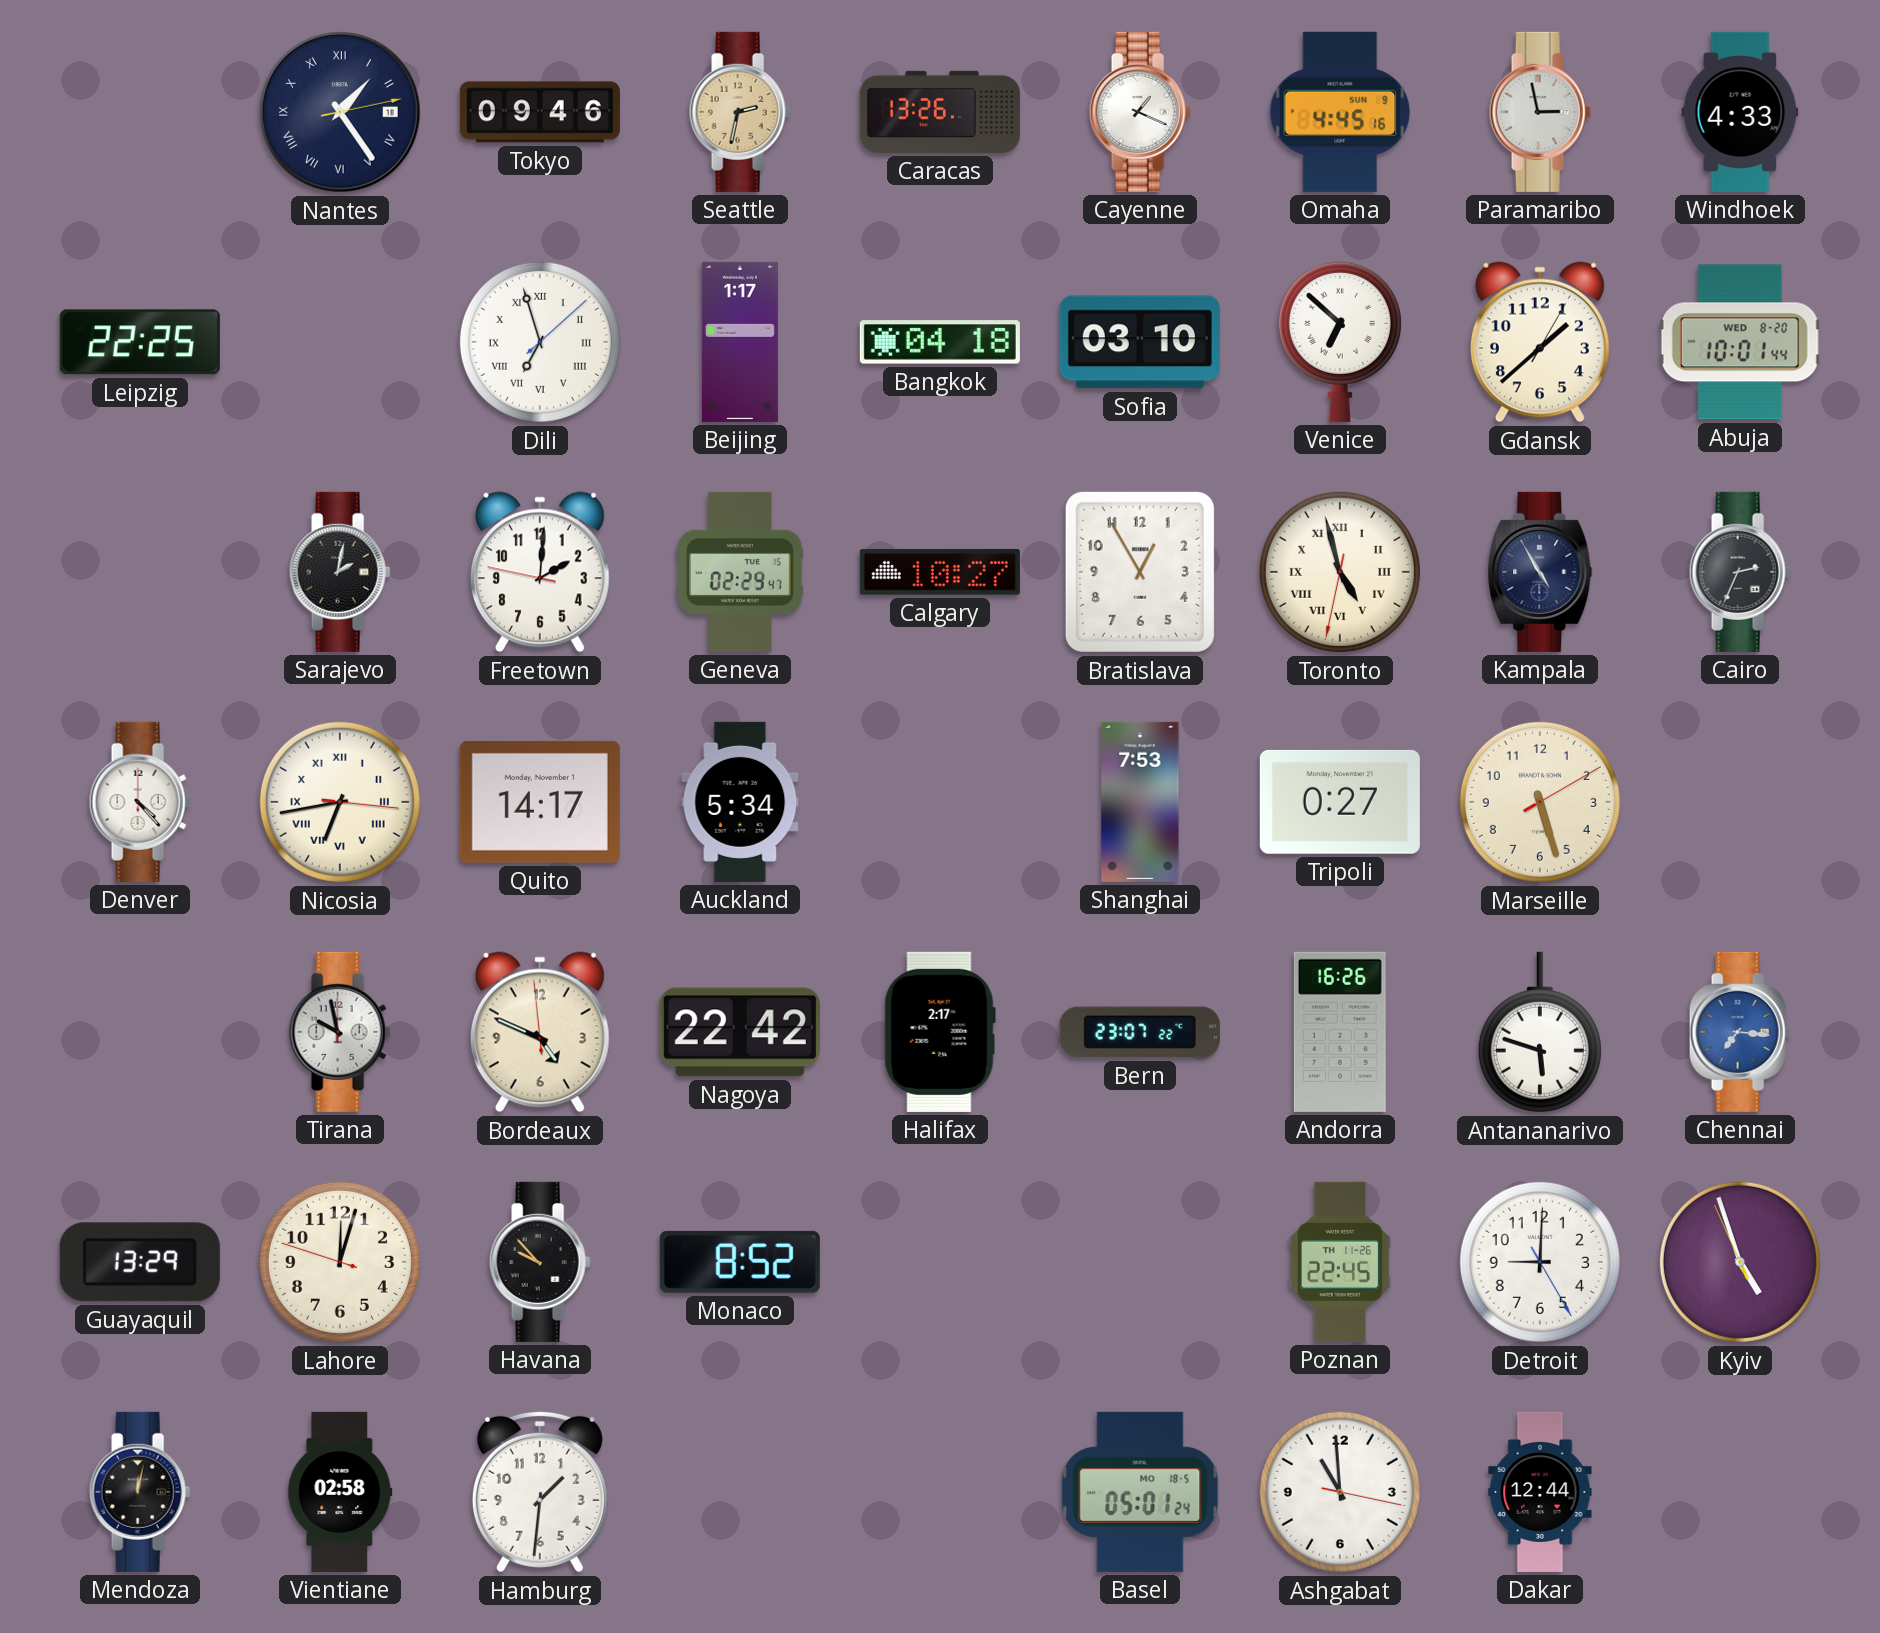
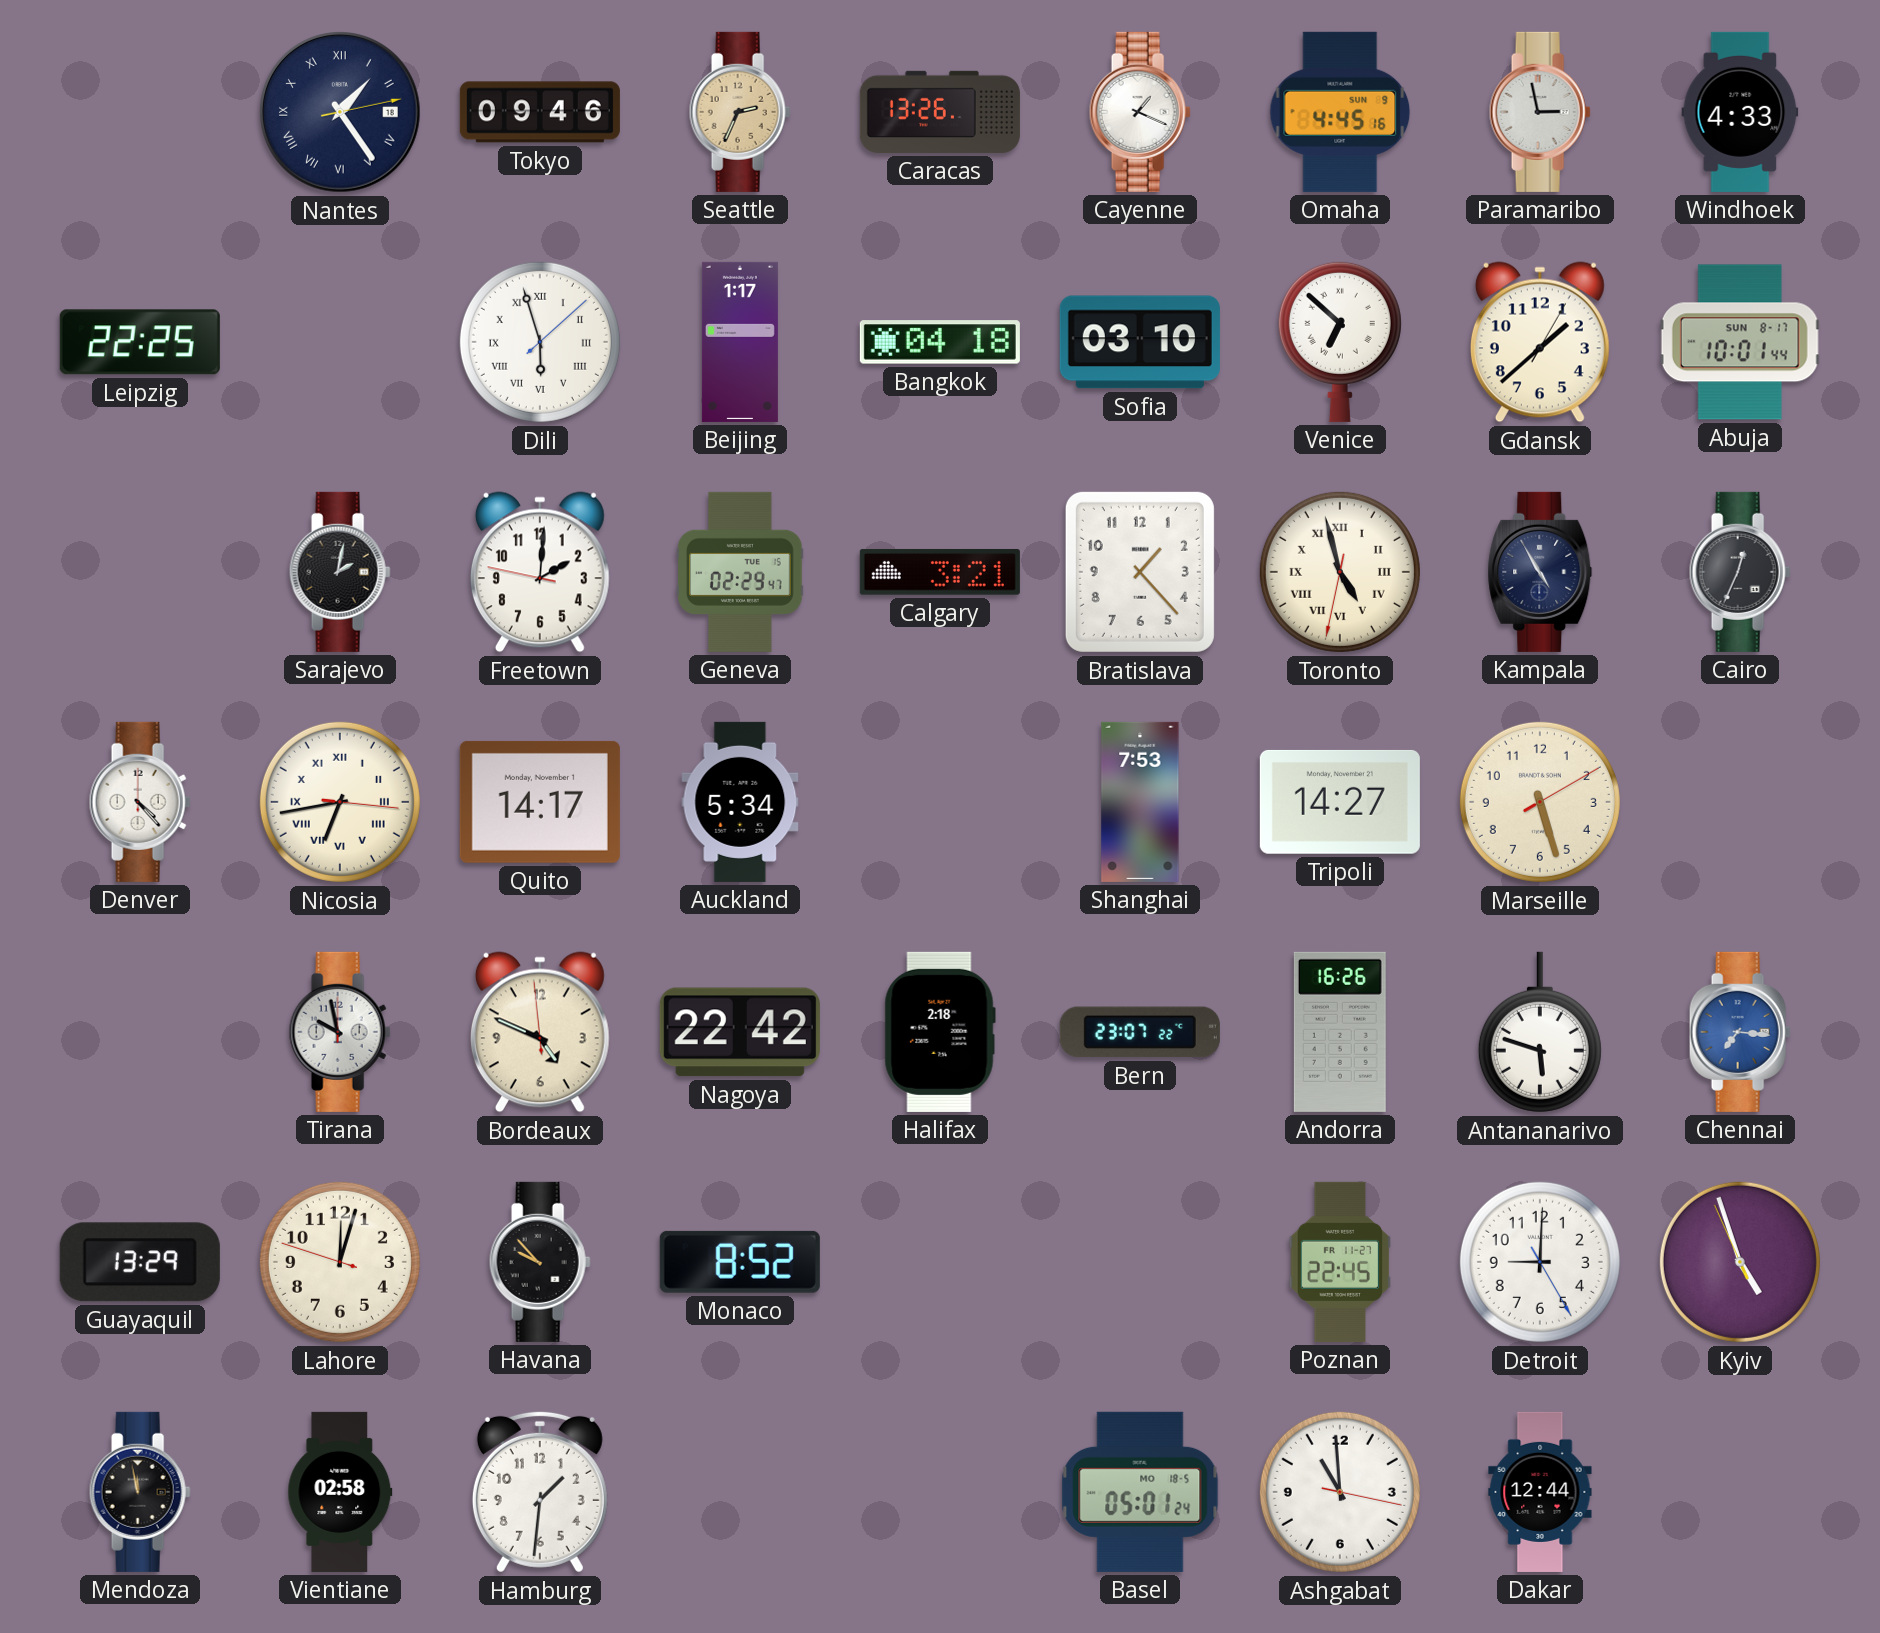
Seattle: 2:32 -> 2:34
Dili: 6:57 -> 5:57
Abuja date: WED 8-20 -> SUN 8-17
Calgary: 10:27 -> 3:21
Bratislava: 12:55 -> 1:23
Cairo: 2:34 -> 12:34
Tripoli: 0:27 -> 14:27
Halifax: 2:17 -> 2:18
Poznan date: TH 11-26 -> FR 11-27
Mendoza: 12:02 -> 11:58
